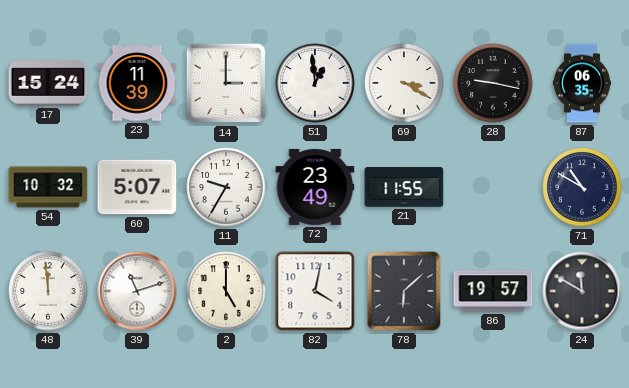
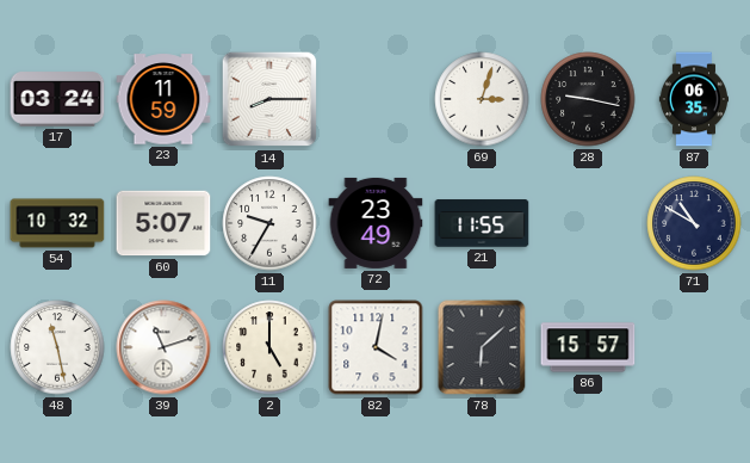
17: 15:24 -> 03:24
23: 11:39 -> 11:59
14: 3:00 -> 8:15
51: 12:59 -> none
69: 3:20 -> 3:03
48: 11:59 -> 11:28
86: 19:57 -> 15:57
24: 11:50 -> none
